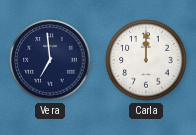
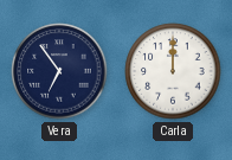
Vera: 6:59 -> 6:54
